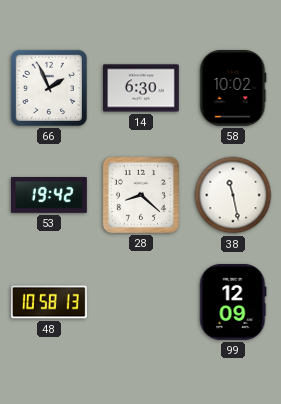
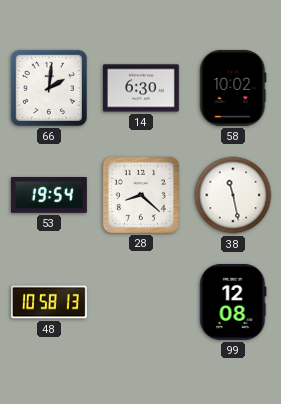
66: 1:56 -> 2:01
53: 19:42 -> 19:54
99: 12:09 -> 12:08
